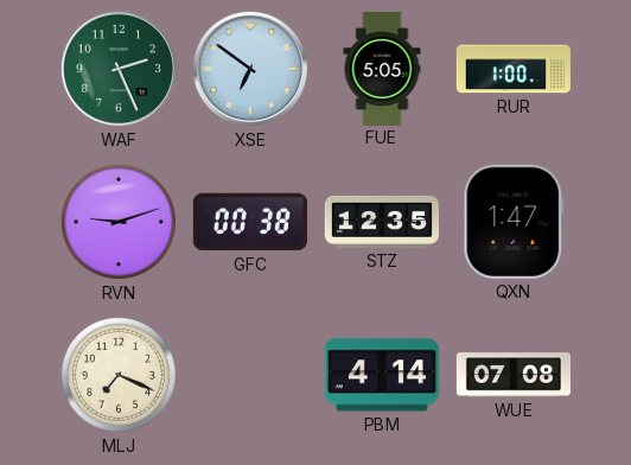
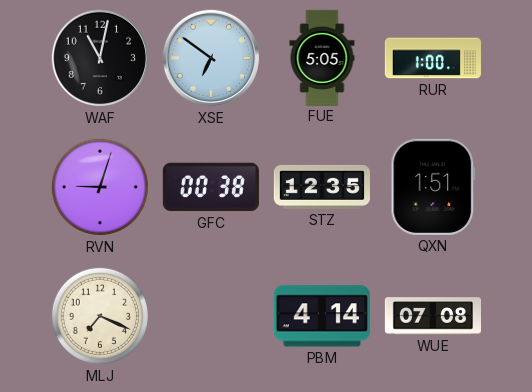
WAF: 2:26 -> 11:02
WAF dial: green -> black
RVN: 9:12 -> 9:03
QXN: 1:47 -> 1:51
